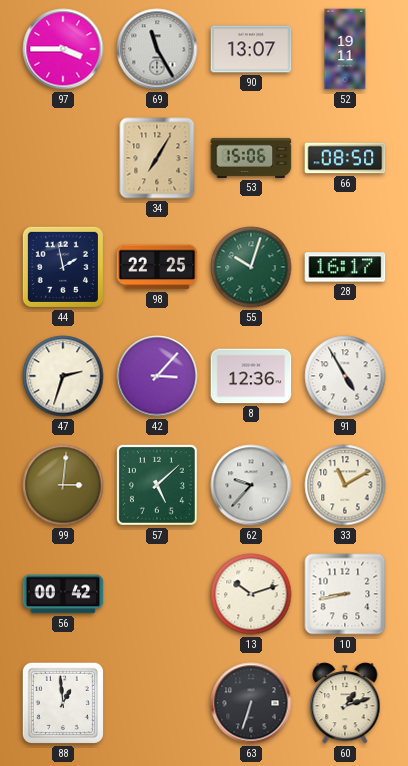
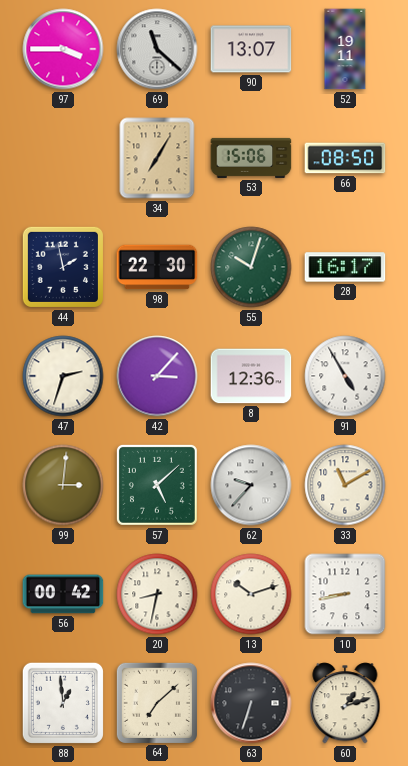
69: 11:25 -> 11:22
98: 22:25 -> 22:30
20: none -> 8:32
64: none -> 7:08
